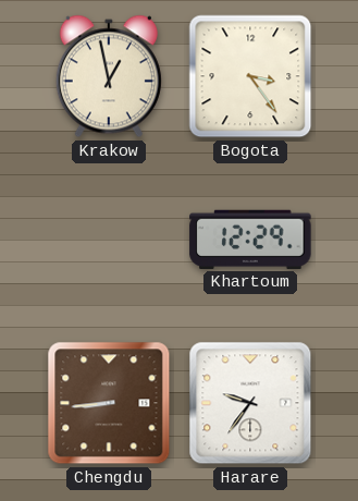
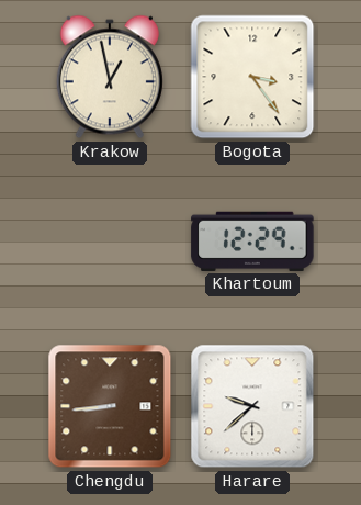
Harare: 9:36 -> 9:38
